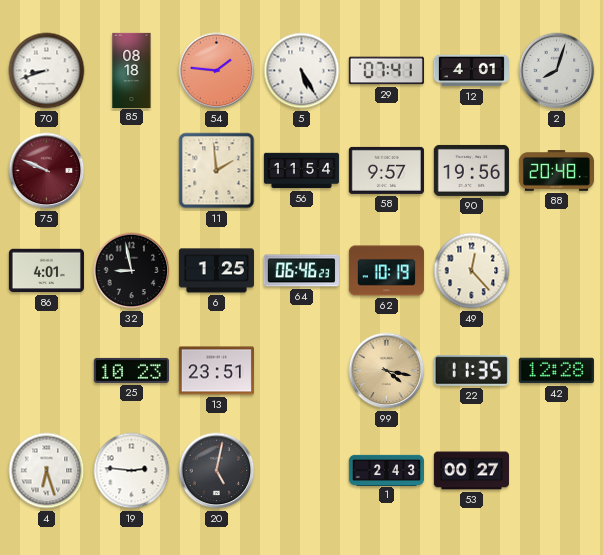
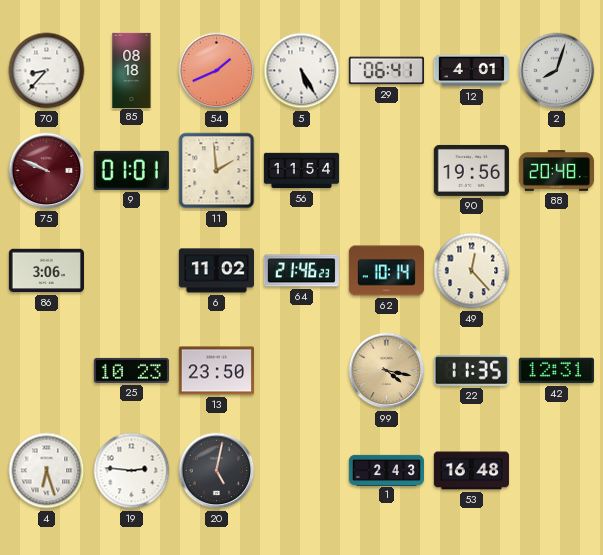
70: 8:42 -> 8:37
54: 1:46 -> 1:41
29: 07:41 -> 06:41
9: none -> 01:01
58: 9:57 -> none
86: 4:01 -> 3:06
32: 8:58 -> none
6: 1:25 -> 11:02
64: 06:46 -> 21:46
62: 10:19 -> 10:14
13: 23:51 -> 23:50
42: 12:28 -> 12:31
53: 00:27 -> 16:48
